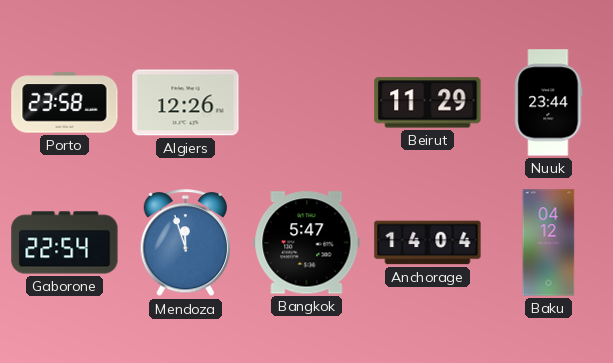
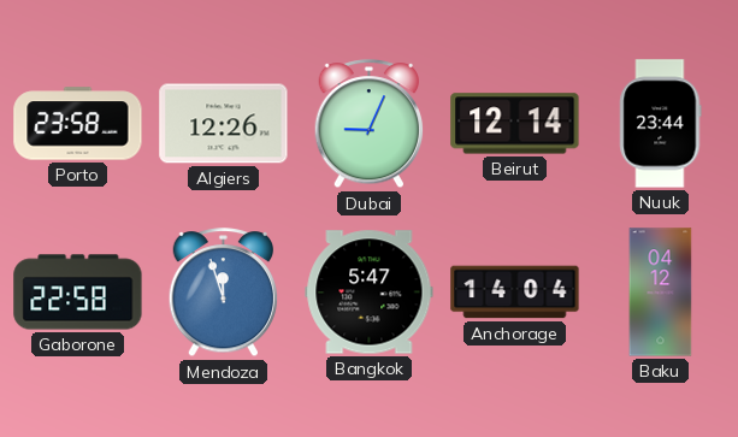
Dubai: none -> 9:04
Beirut: 11:29 -> 12:14
Gaborone: 22:54 -> 22:58
